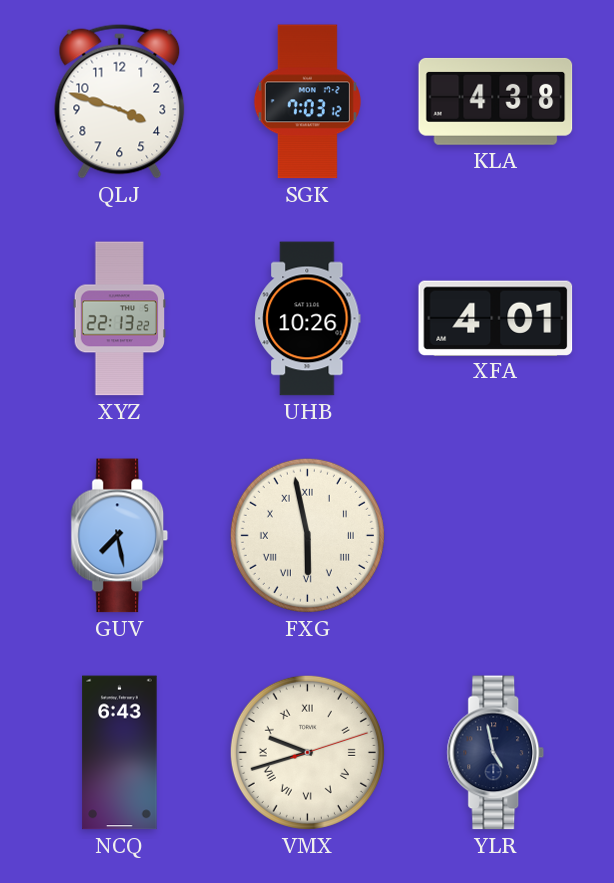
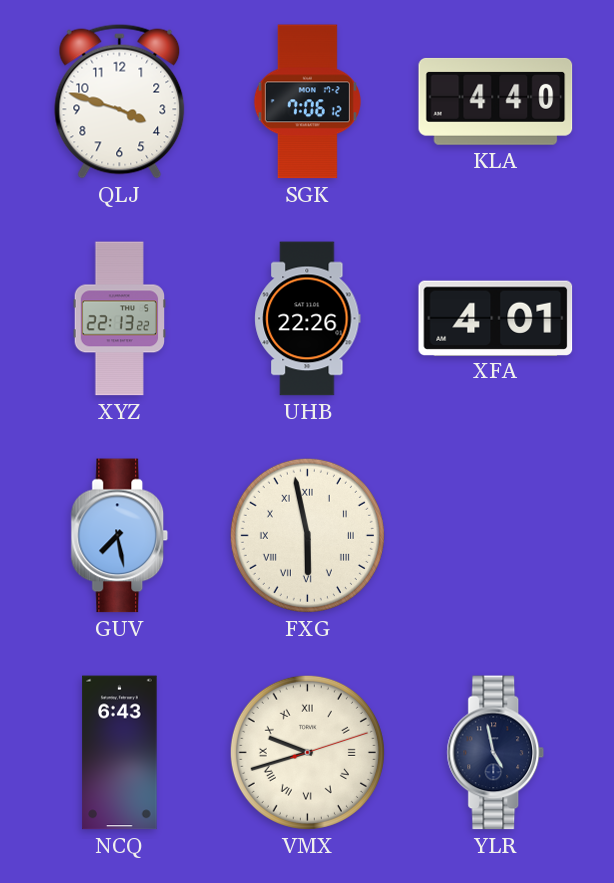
SGK: 7:03 -> 7:06
KLA: 4:38 -> 4:40
UHB: 10:26 -> 22:26
